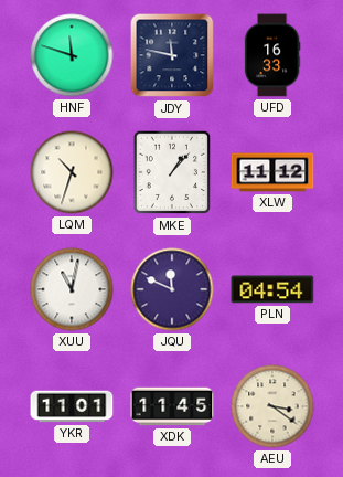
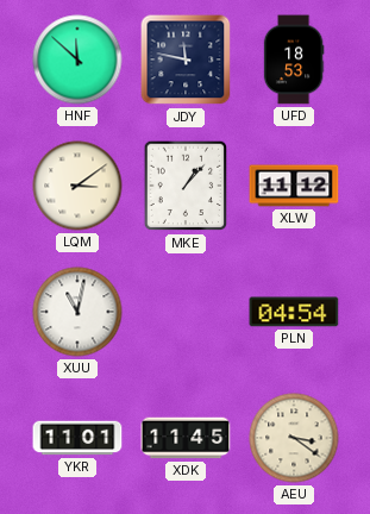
HNF: 11:48 -> 11:52
UFD: 16:33 -> 18:53
LQM: 10:33 -> 3:09
JQU: 11:49 -> none
